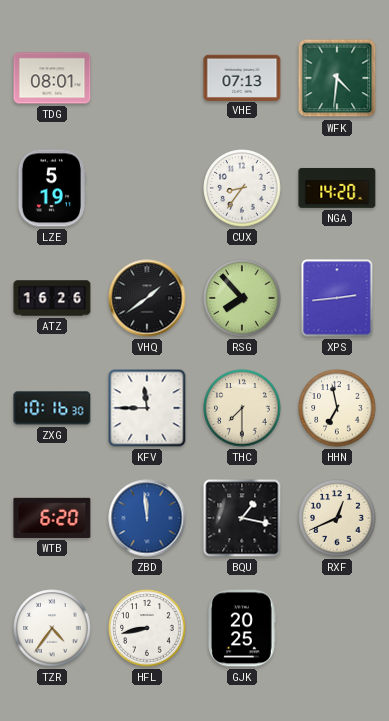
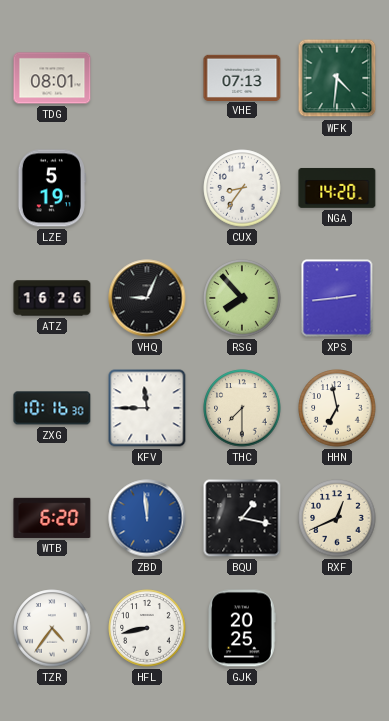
VHQ: 1:39 -> 9:04
